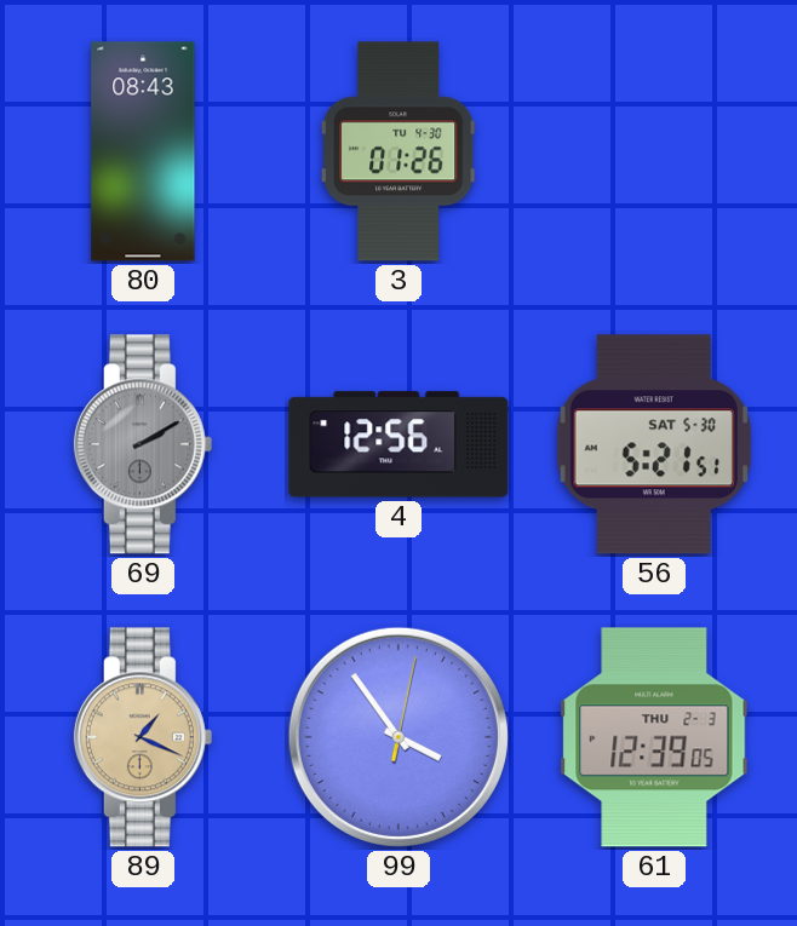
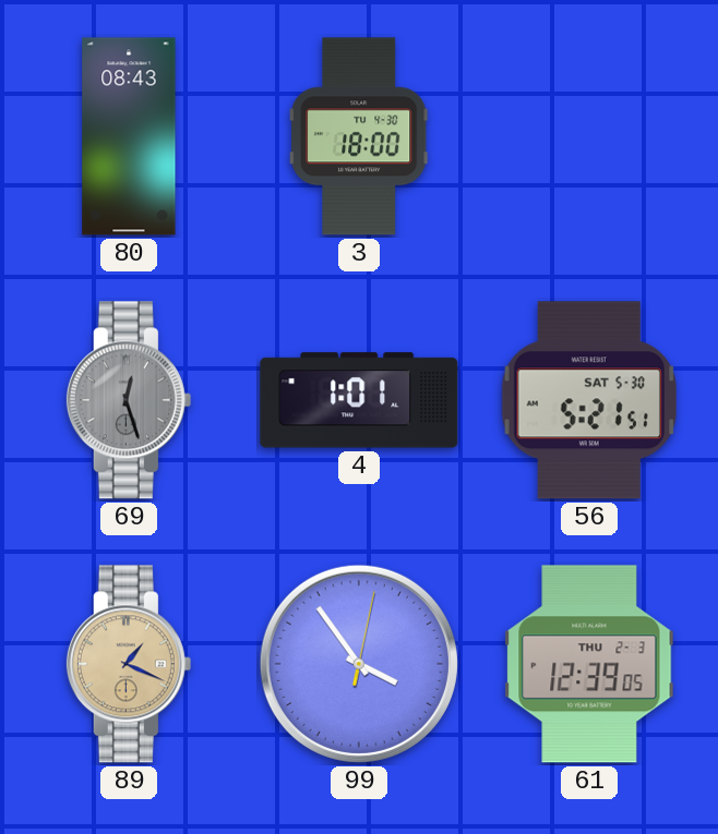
3: 01:26 -> 18:00
69: 2:10 -> 12:27
4: 12:56 -> 1:01
